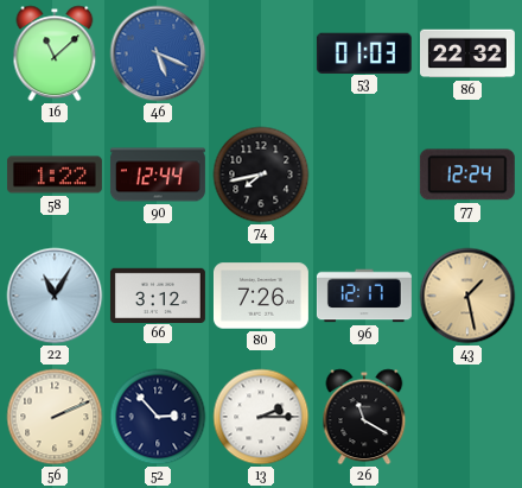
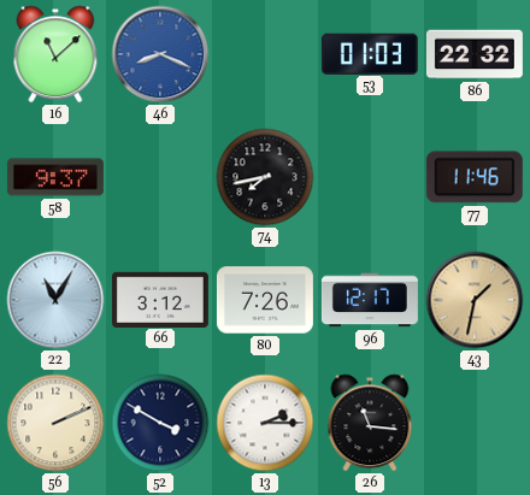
46: 5:19 -> 8:19
58: 1:22 -> 9:37
90: 12:44 -> none
77: 12:24 -> 11:46
43: 1:28 -> 1:32
52: 2:53 -> 3:50
26: 11:20 -> 11:16
